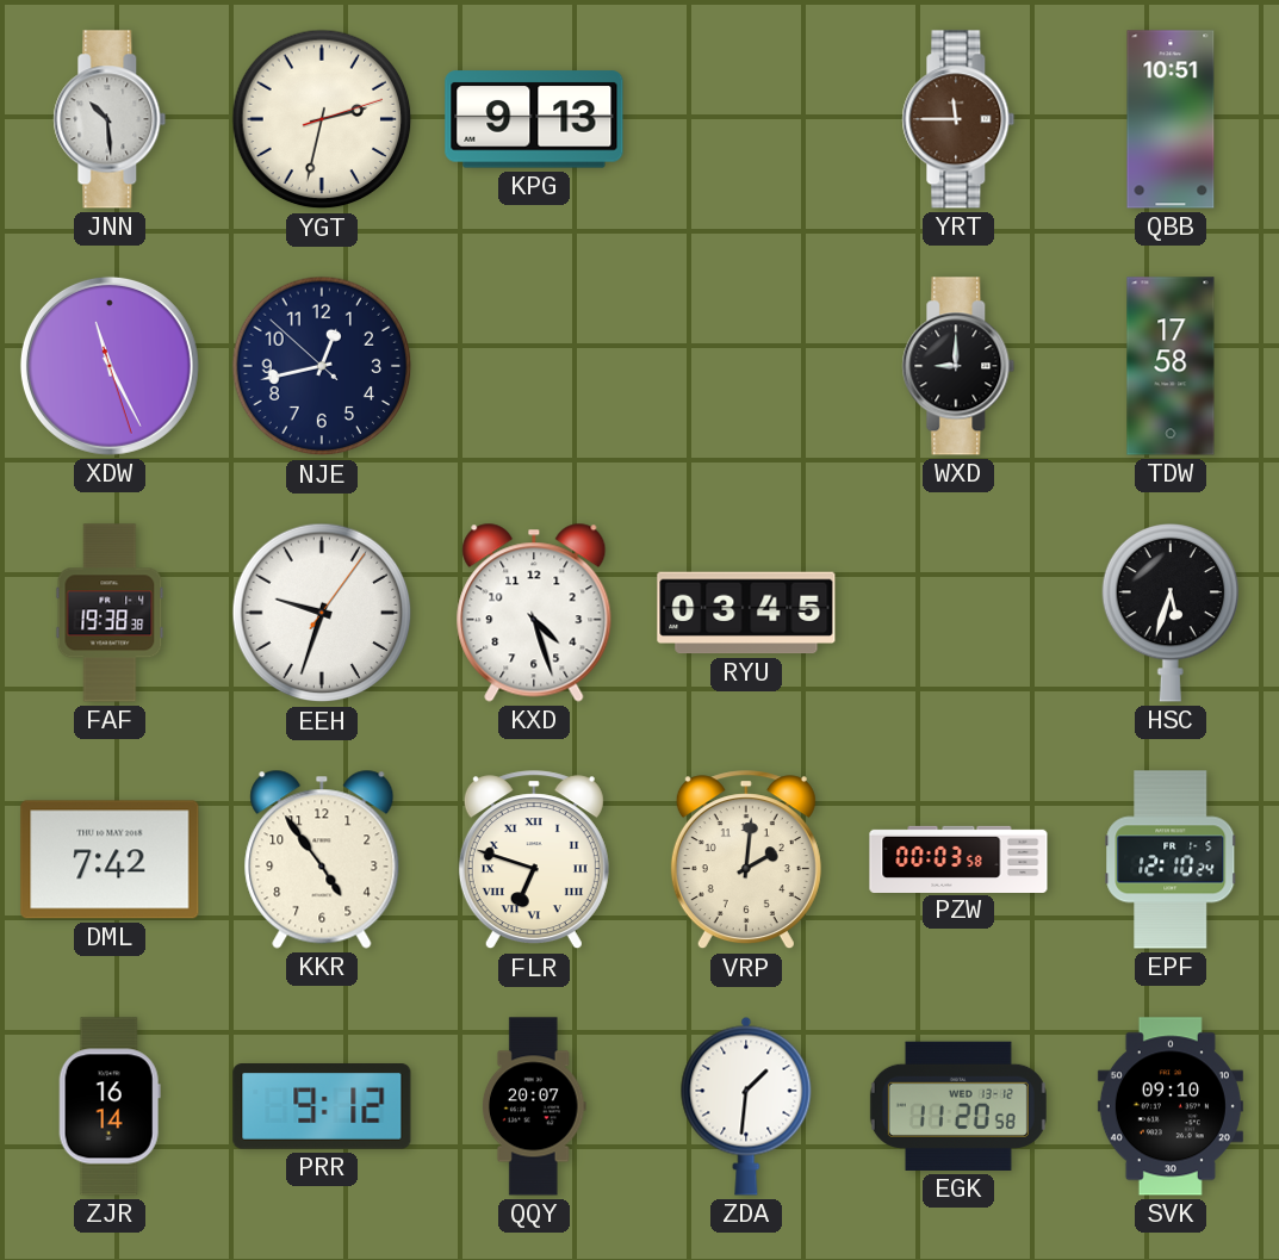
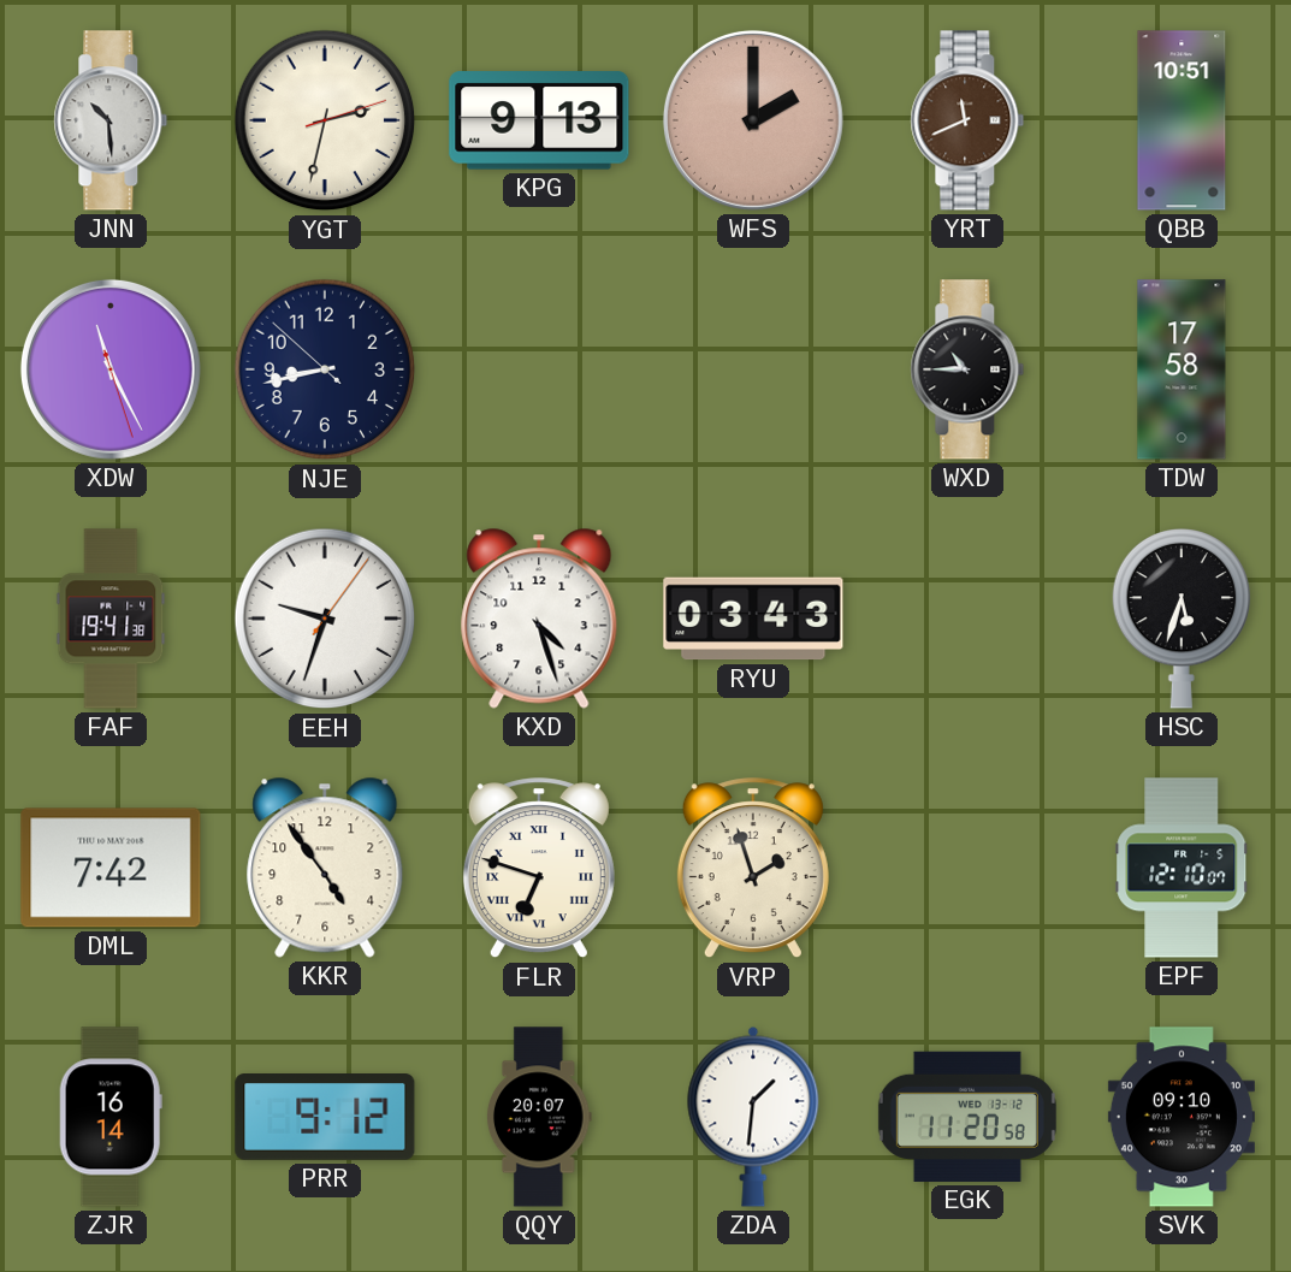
WFS: none -> 2:00
YRT: 11:45 -> 11:41
NJE: 12:42 -> 8:42
WXD: 9:00 -> 10:45
FAF: 19:38 -> 19:41
RYU: 03:45 -> 03:43
VRP: 2:01 -> 1:57
PZW: 00:03 -> none
EPF: 12:10:24 -> 12:10:07
